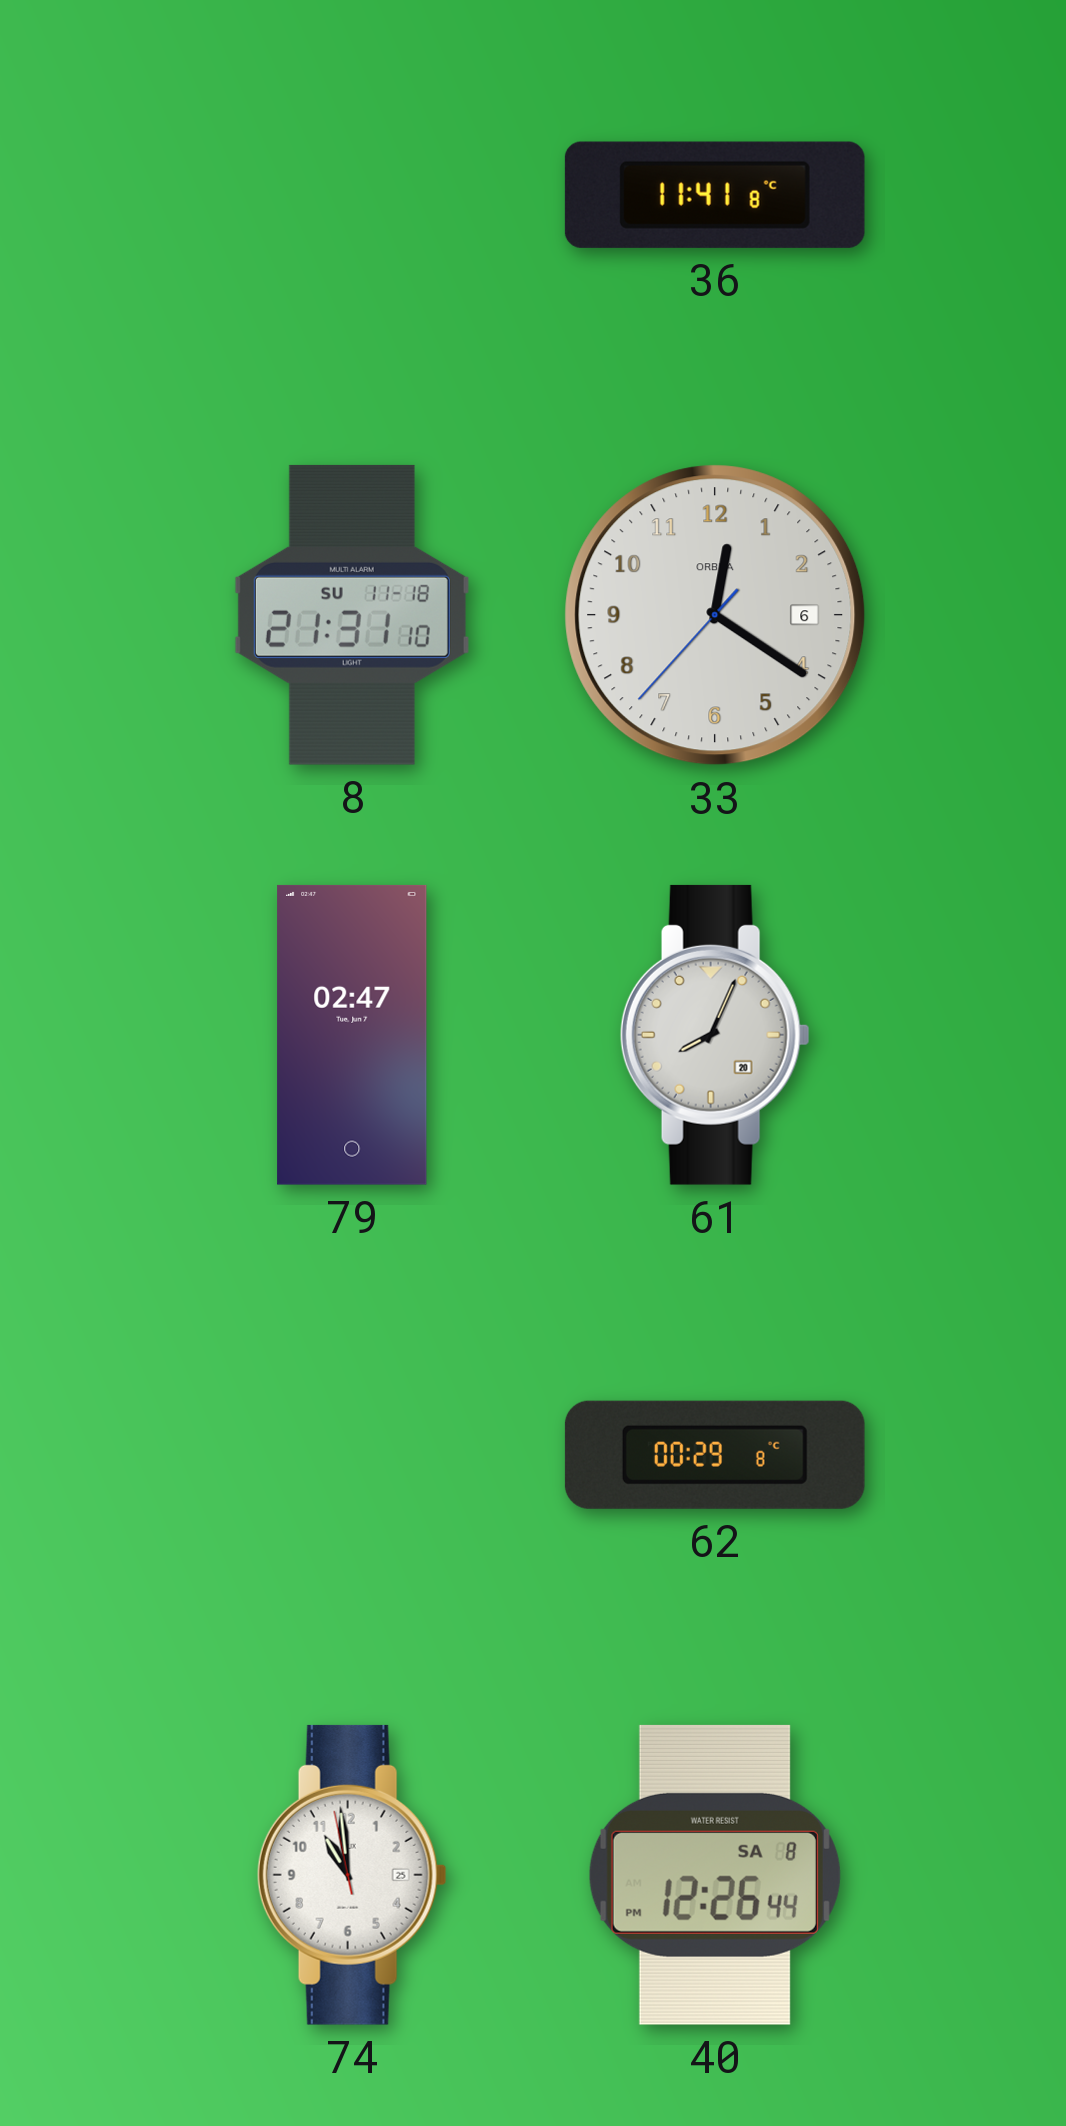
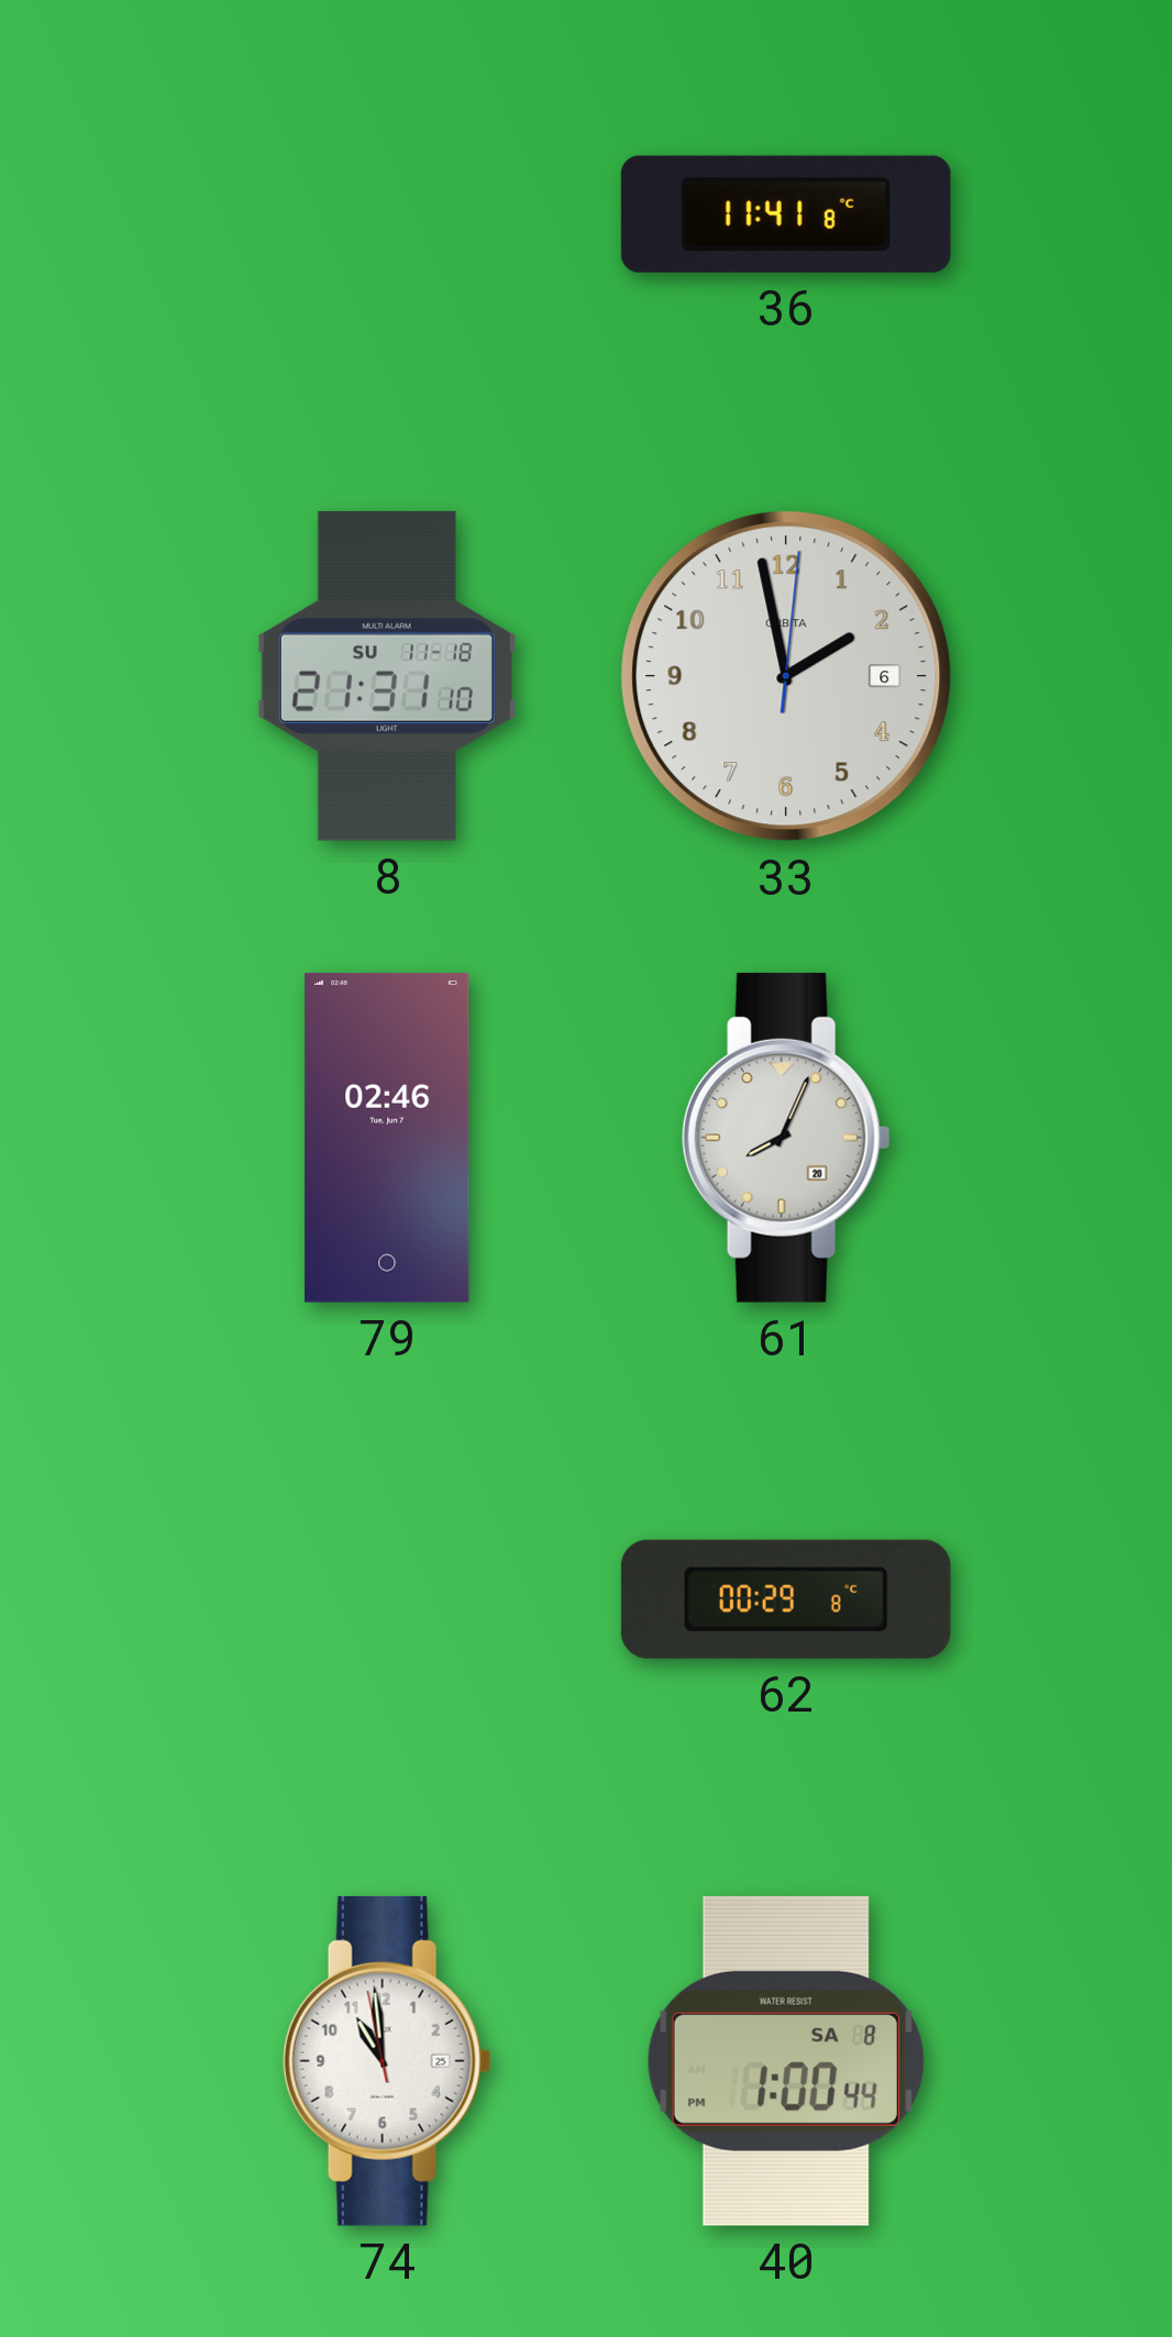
33: 12:20 -> 1:58
79: 02:47 -> 02:46
40: 12:26 -> 1:00
